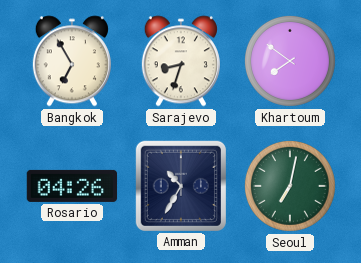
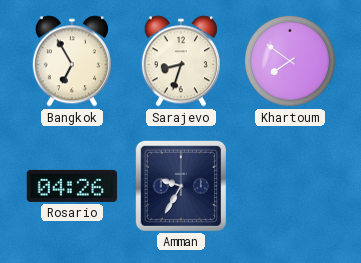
Amman: 10:35 -> 9:35
Seoul: 7:02 -> none
